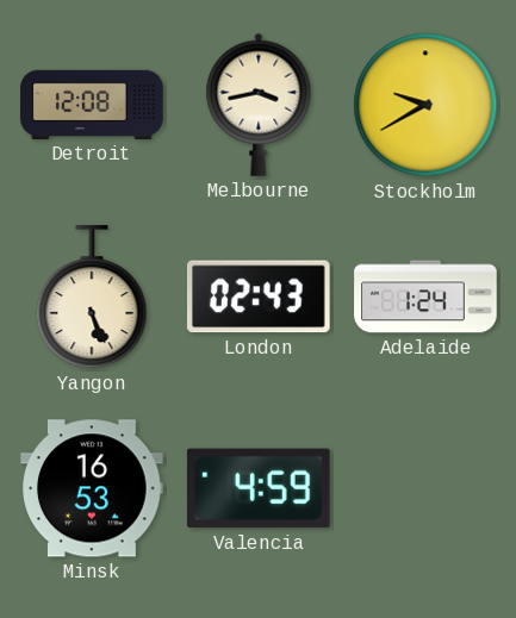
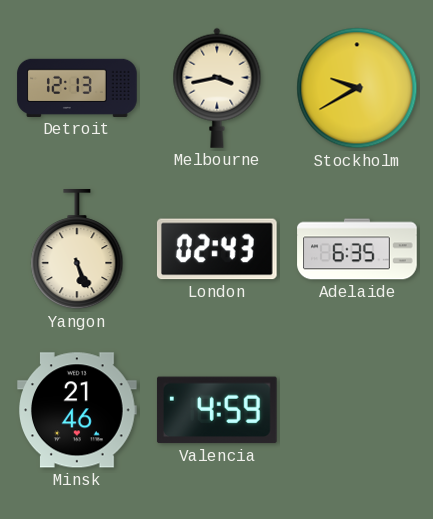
Detroit: 12:08 -> 12:13
Adelaide: 1:24 -> 6:35
Minsk: 16:53 -> 21:46
